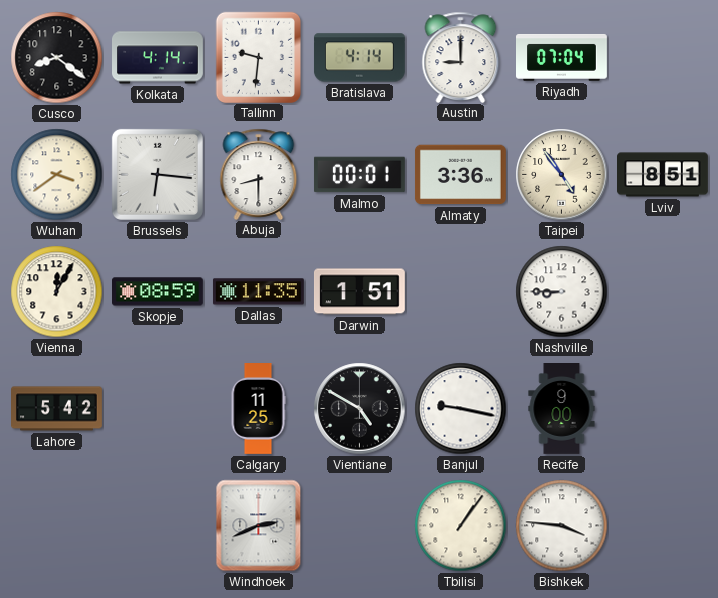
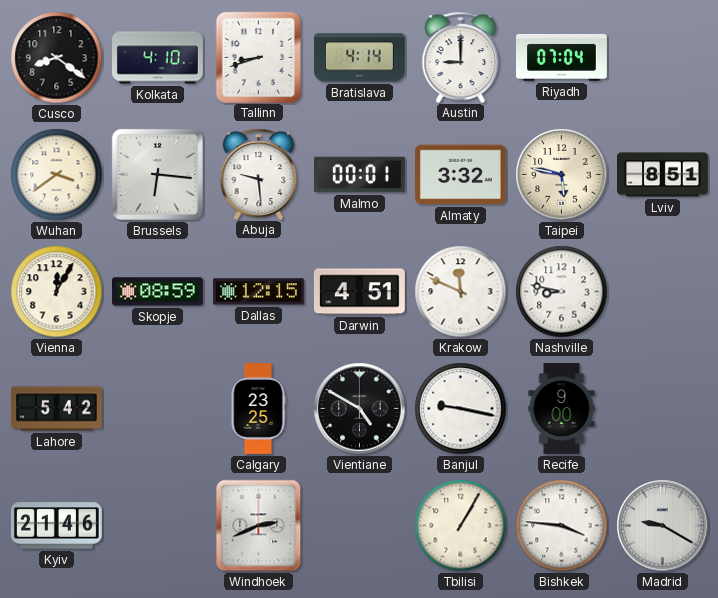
Kolkata: 4:14 -> 4:10
Tallinn: 9:31 -> 8:42
Abuja: 8:30 -> 9:29
Almaty: 3:36 -> 3:32
Taipei: 4:54 -> 5:47
Dallas: 11:35 -> 12:15
Darwin: 1:51 -> 4:51
Krakow: none -> 11:49
Nashville: 8:45 -> 8:47
Calgary: 11:25 -> 23:25
Kyiv: none -> 21:46
Tbilisi: 1:06 -> 1:05
Madrid: none -> 9:20
